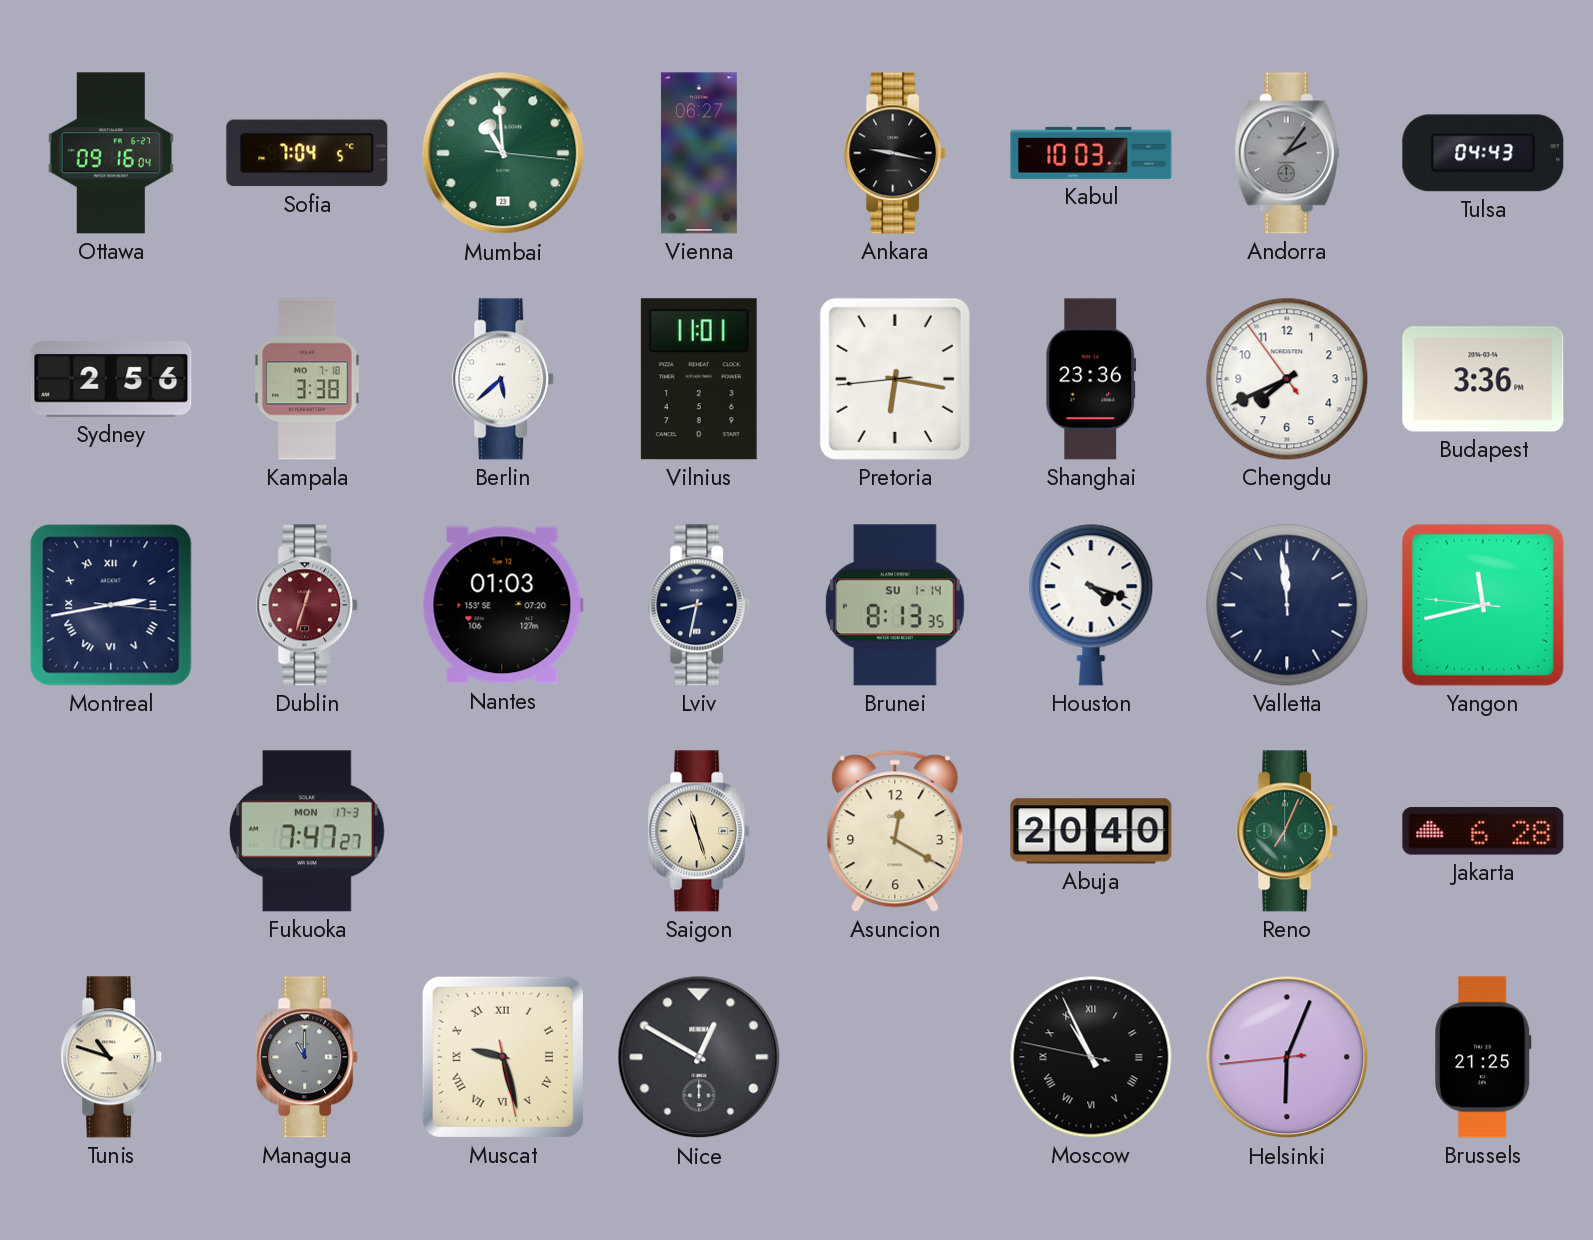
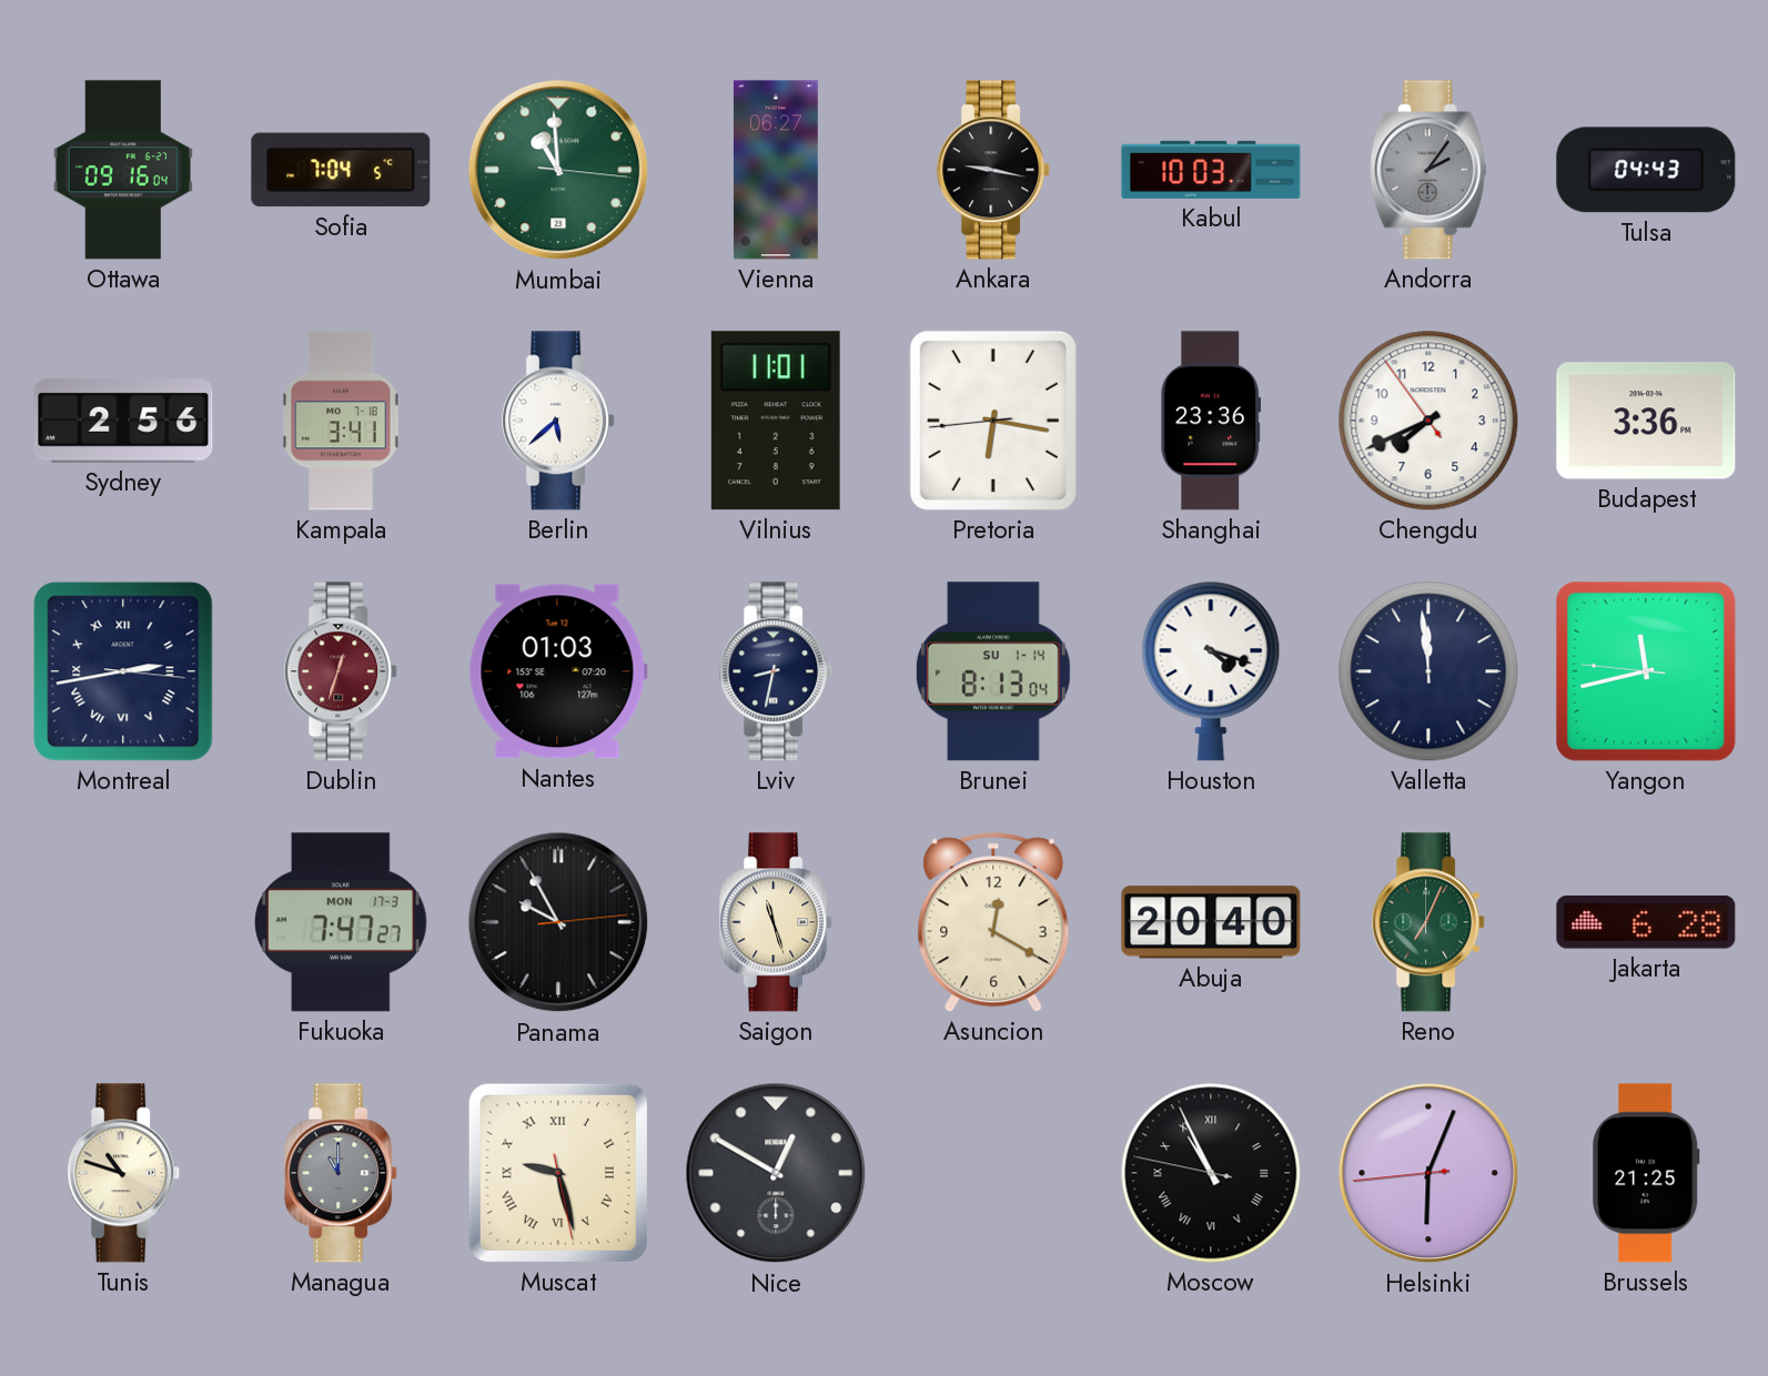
Kampala: 3:38 -> 3:41
Brunei: 8:13:35 -> 8:13:04
Panama: none -> 9:55
